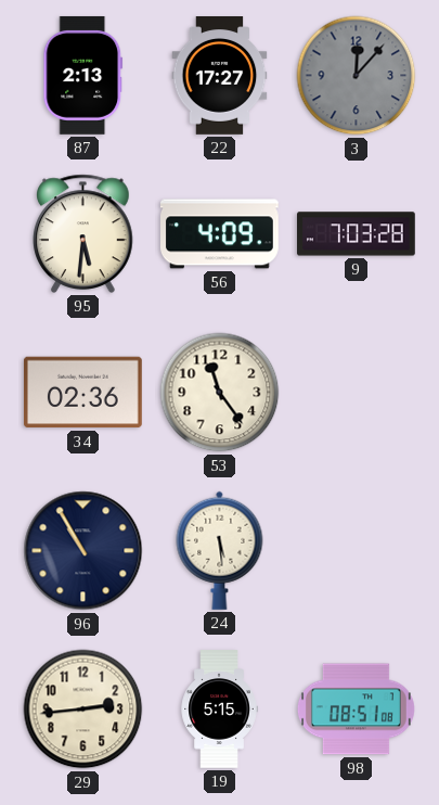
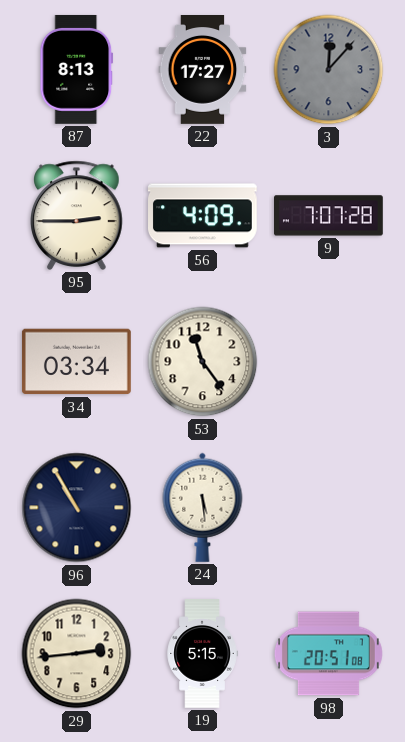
87: 2:13 -> 8:13
95: 5:31 -> 2:45
9: 7:03 -> 7:07
34: 02:36 -> 03:34
98: 08:51 -> 20:51
